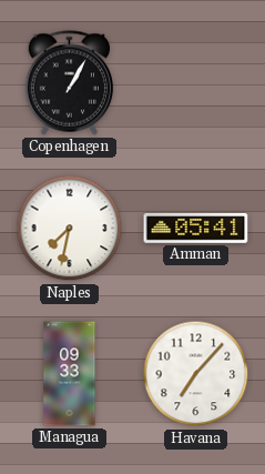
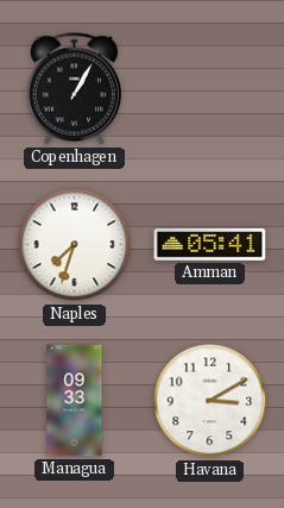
Naples: 7:32 -> 7:33
Havana: 7:07 -> 3:10
